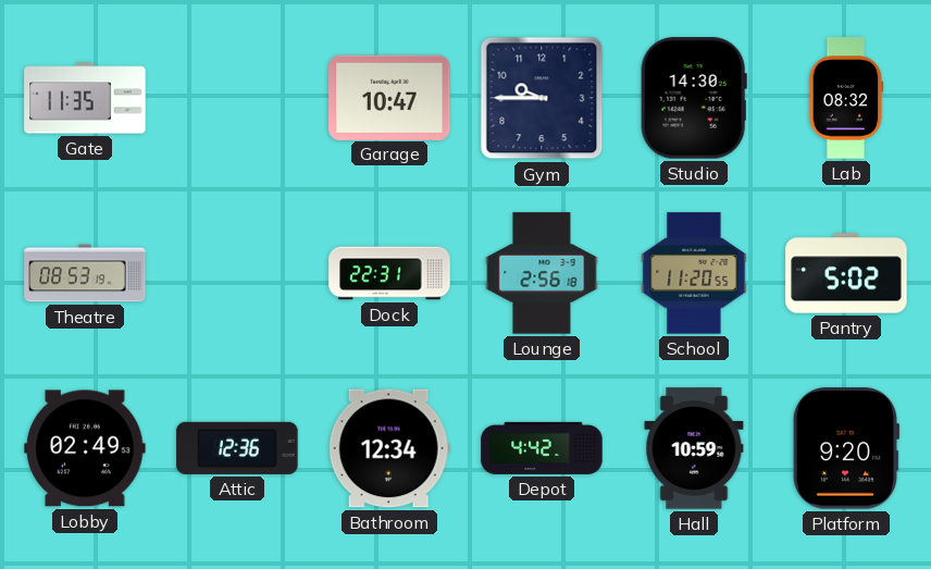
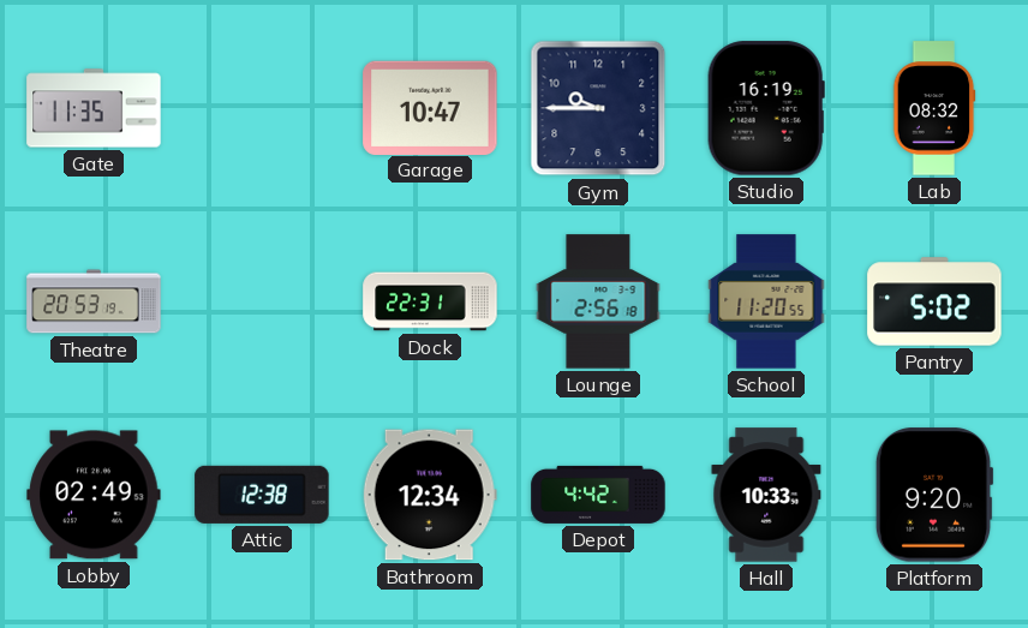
Studio: 14:30 -> 16:19
Theatre: 08:53 -> 20:53
Attic: 12:36 -> 12:38
Hall: 10:59 -> 10:33
